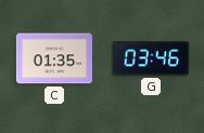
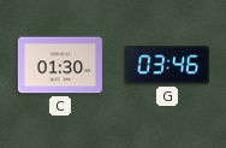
C: 01:35 -> 01:30
